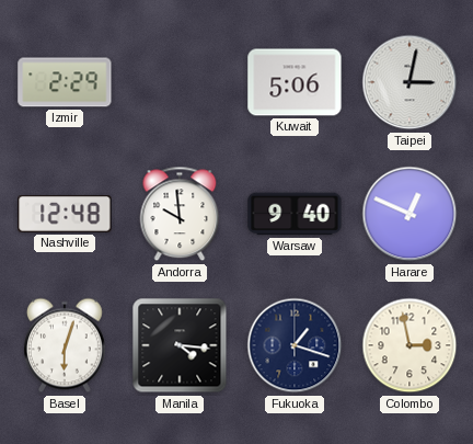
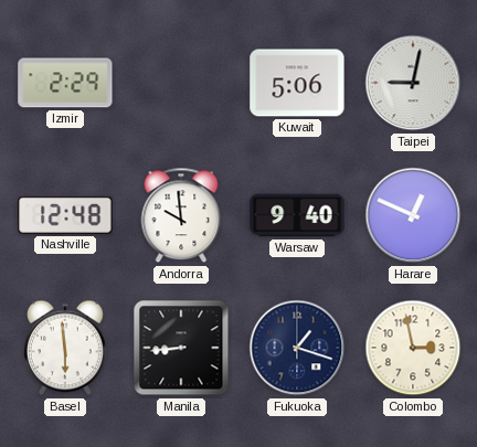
Taipei: 3:02 -> 9:02
Basel: 6:03 -> 5:59
Manila: 4:16 -> 8:44
